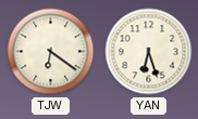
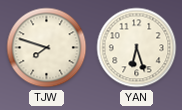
TJW: 6:21 -> 7:48
